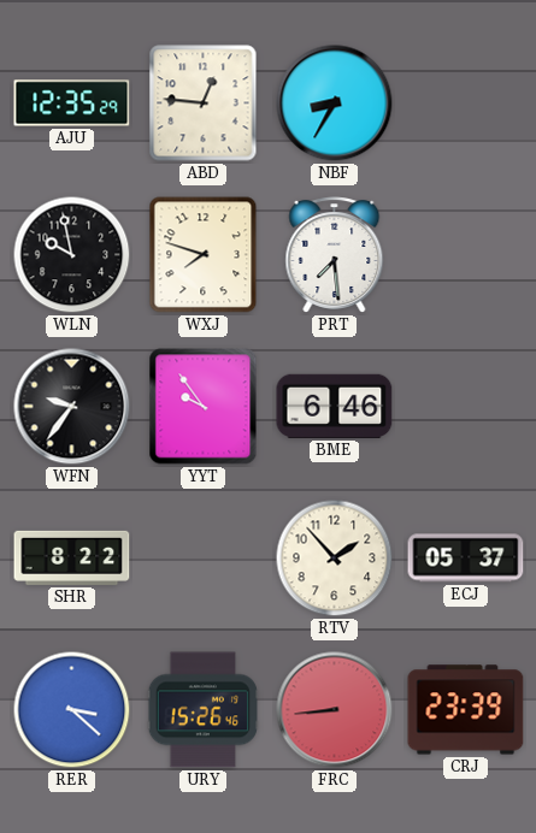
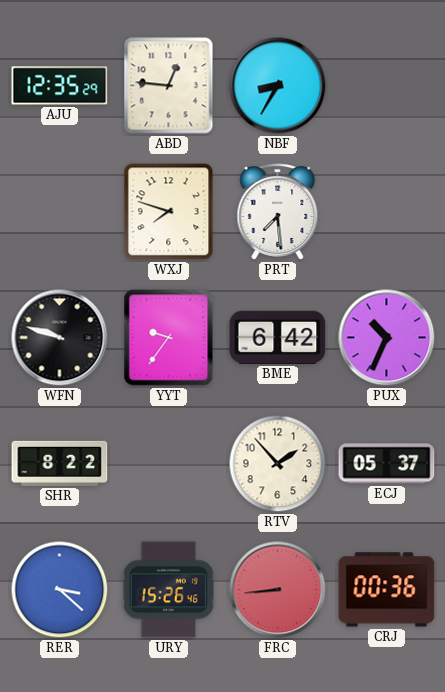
WLN: 9:58 -> none
WFN: 9:36 -> 9:48
YYT: 9:54 -> 9:36
BME: 6:46 -> 6:42
PUX: none -> 10:34
CRJ: 23:39 -> 00:36
